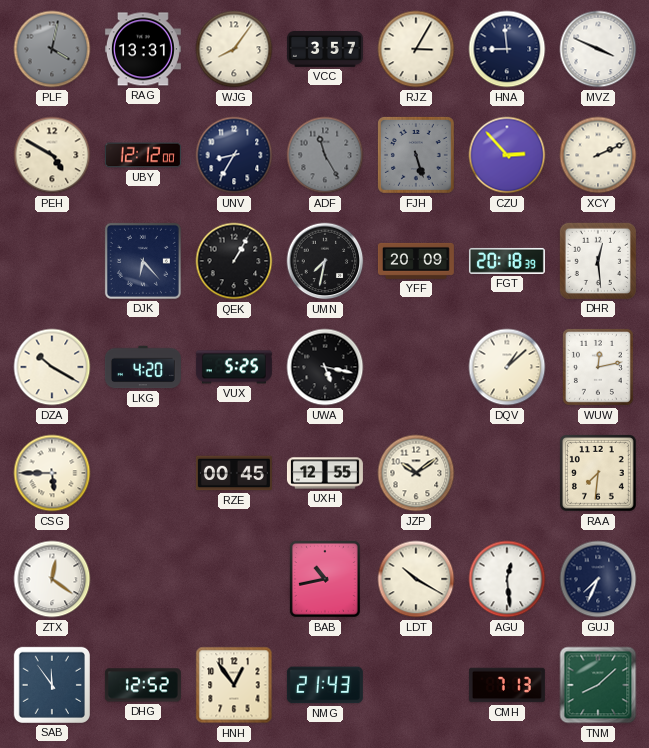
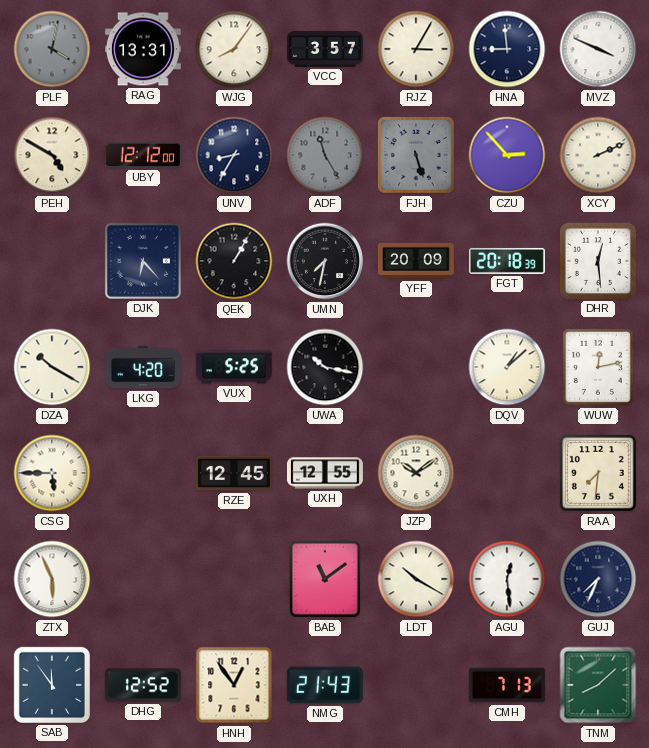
UWA: 5:17 -> 10:17
RZE: 00:45 -> 12:45
ZTX: 12:21 -> 5:56
BAB: 10:43 -> 11:09
